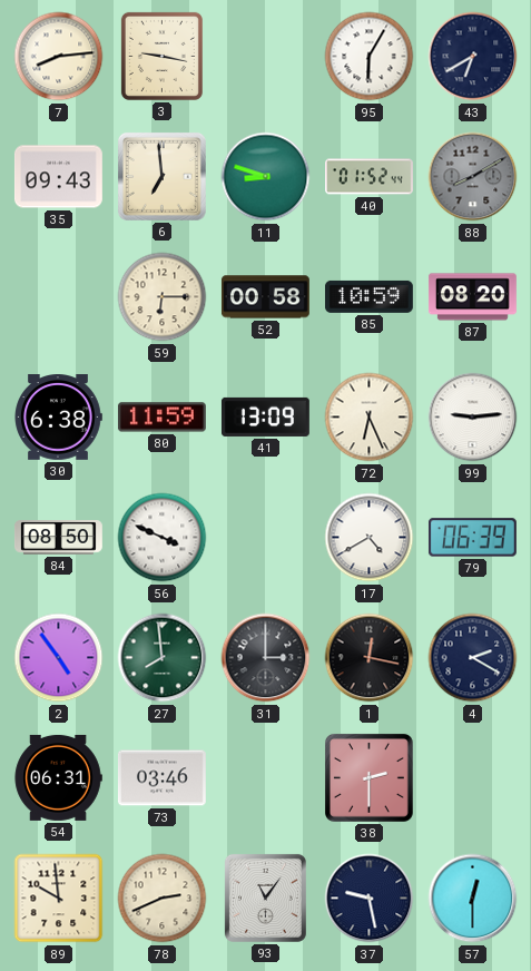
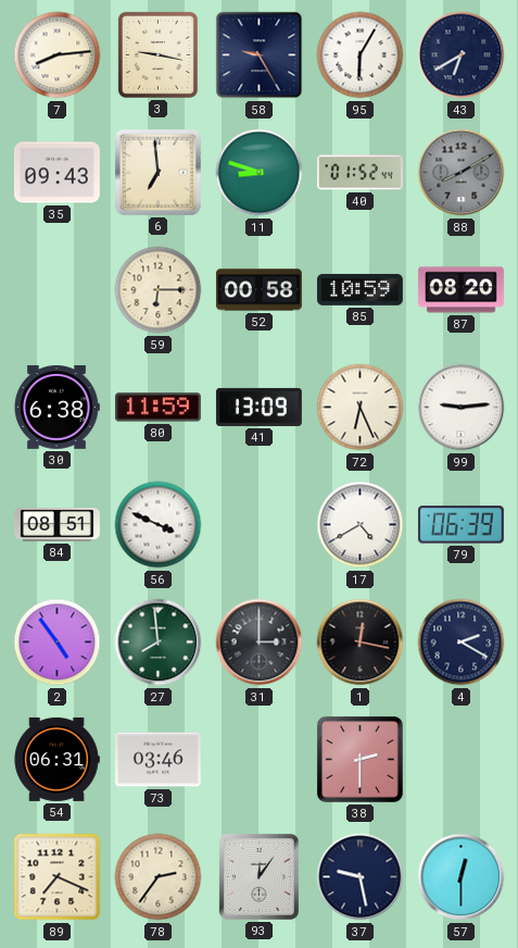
58: none -> 9:25
84: 08:50 -> 08:51
89: 9:59 -> 7:19
78: 2:41 -> 2:36
93: 11:06 -> 12:06
